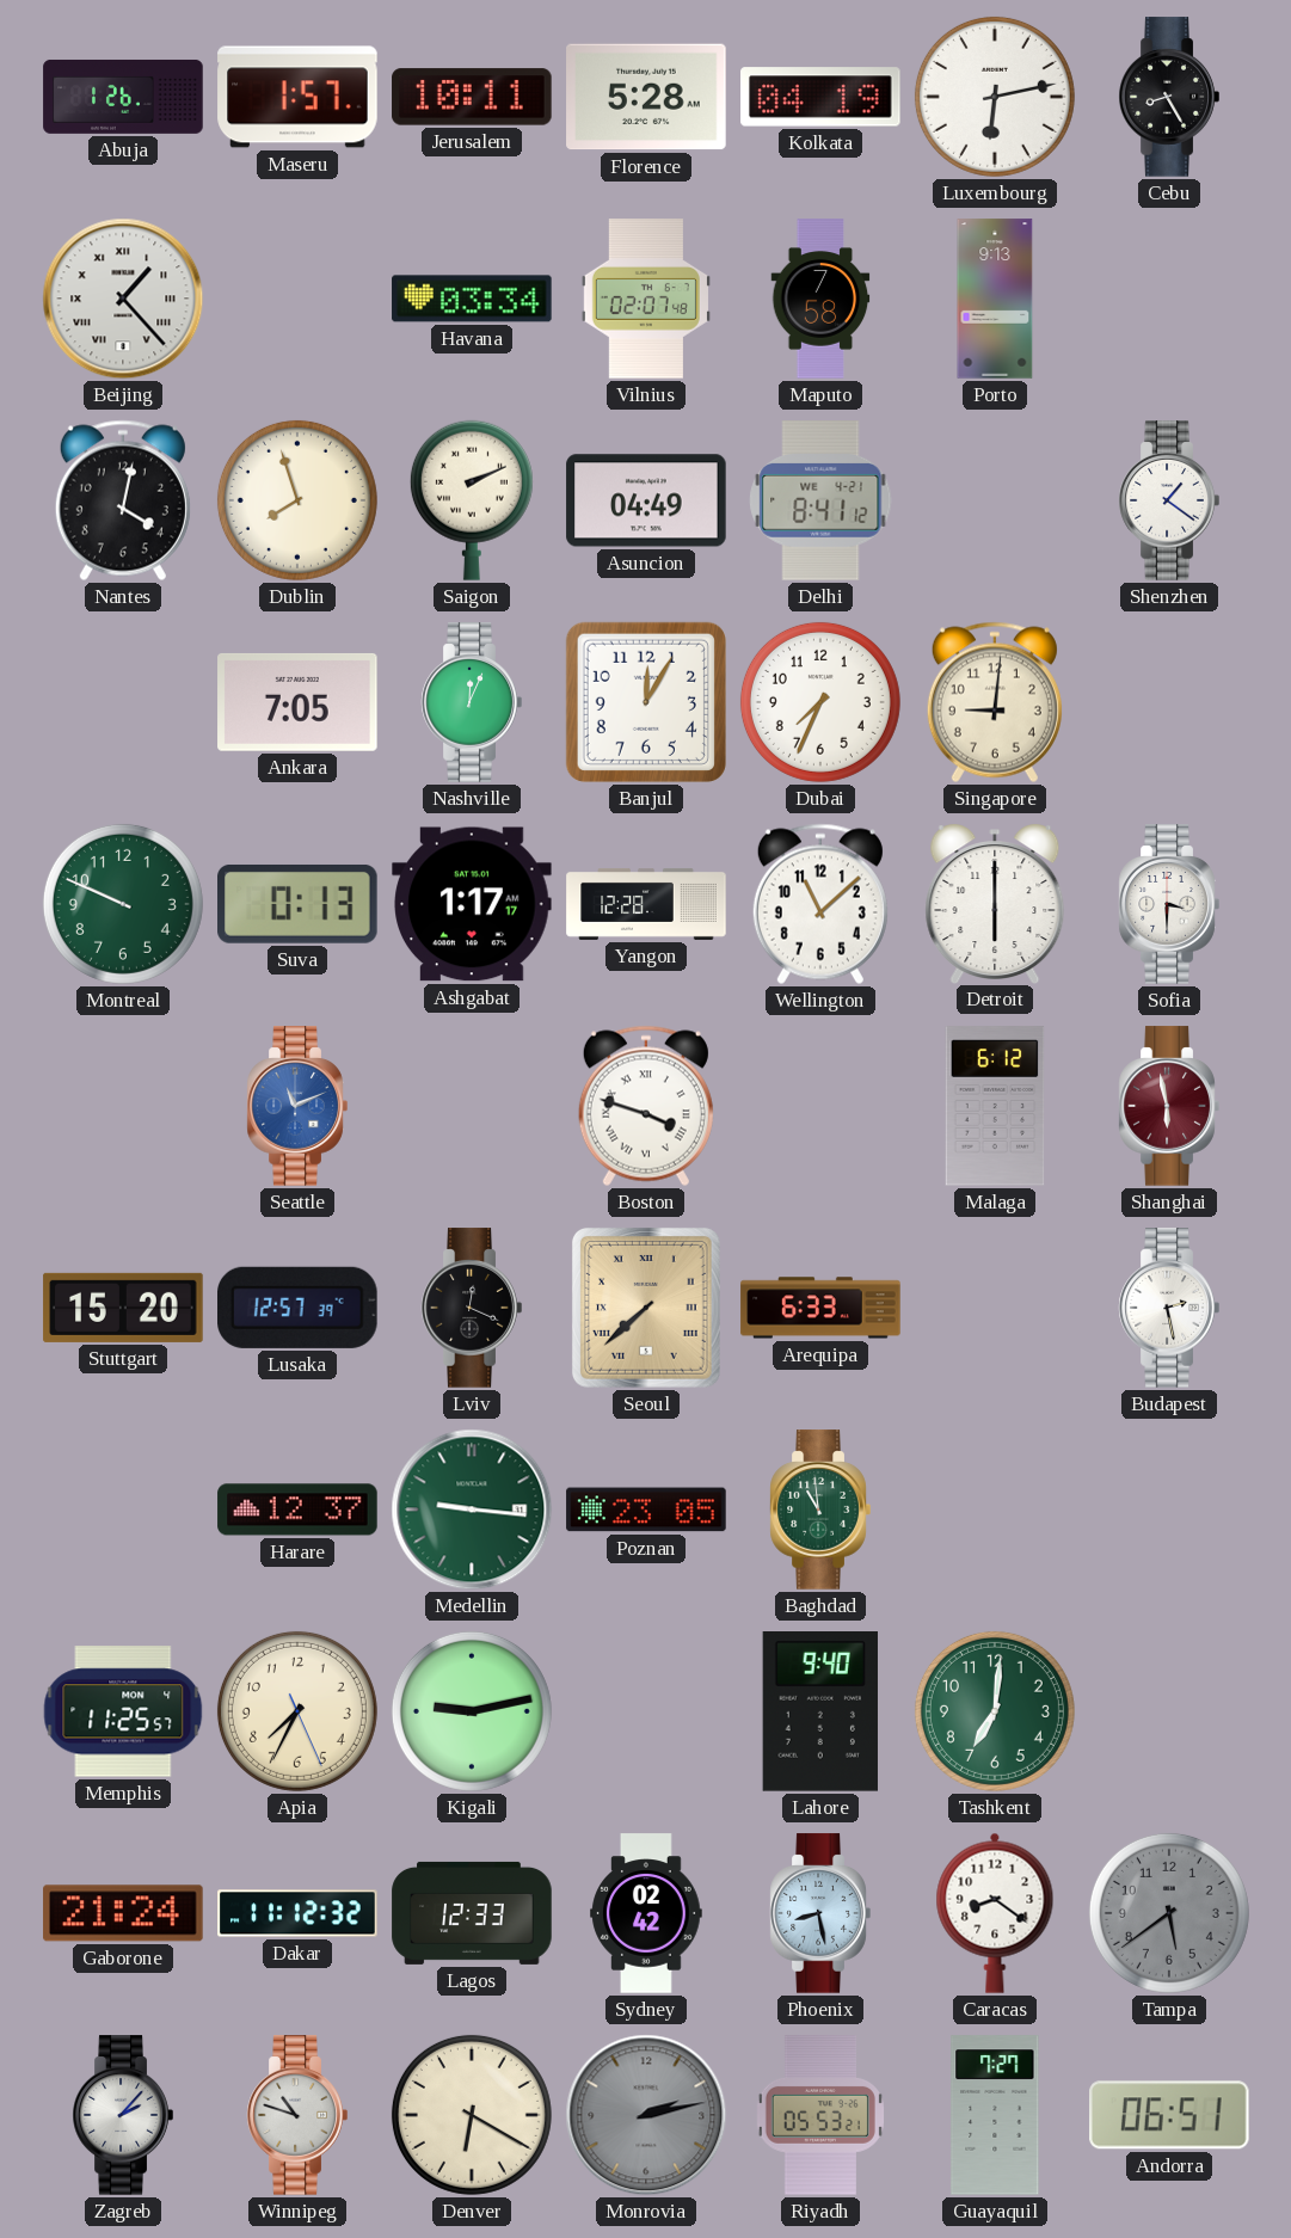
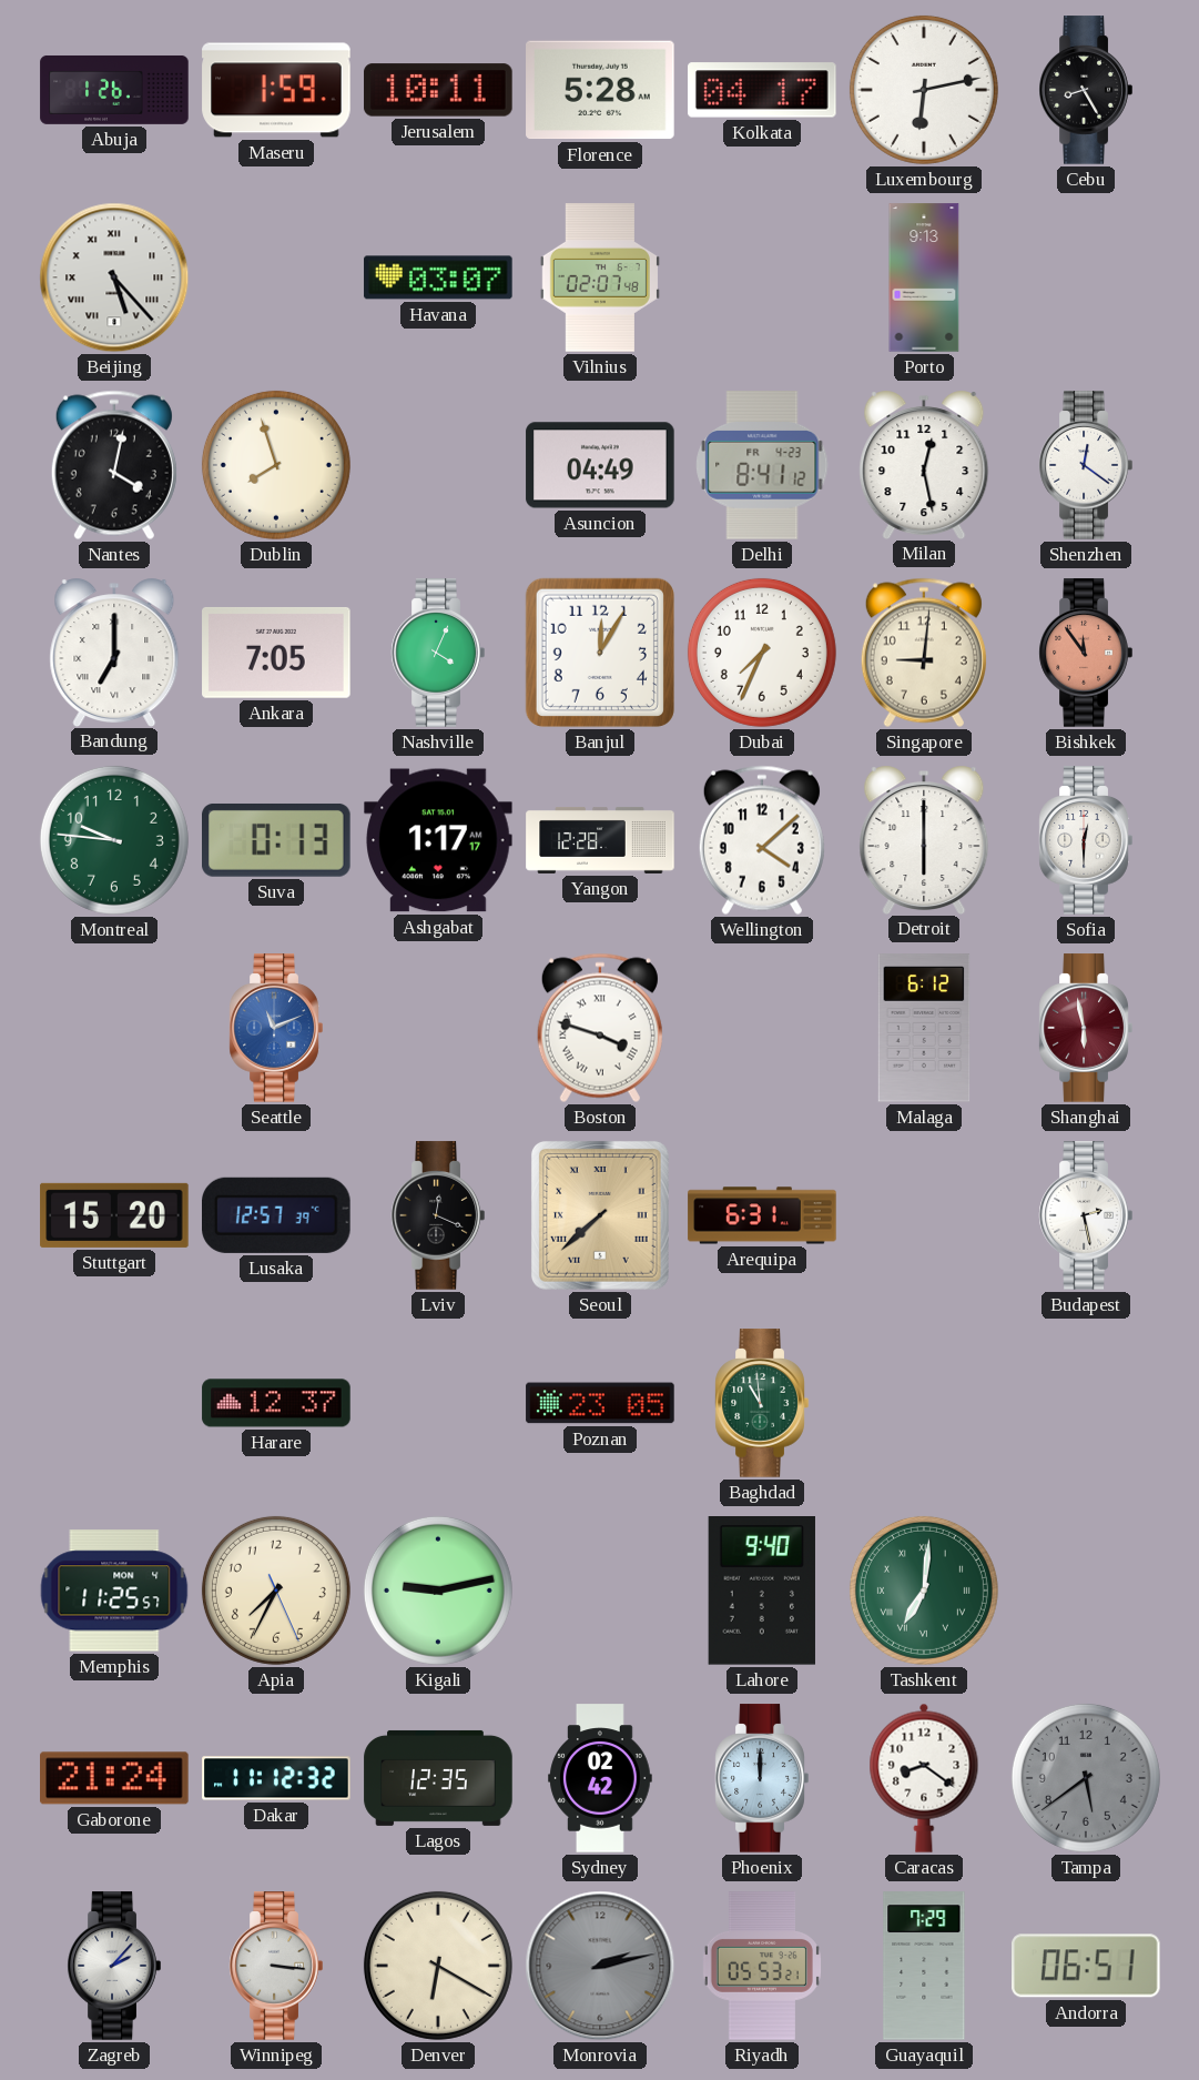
Maseru: 1:57 -> 1:59
Kolkata: 04:19 -> 04:17
Beijing: 1:23 -> 5:23
Havana: 03:34 -> 03:07
Maputo: 7:58 -> none
Saigon: 2:11 -> none
Delhi date: WE 4-21 -> FR 4-23
Milan: none -> 12:28
Shenzhen: 1:21 -> 12:21
Bandung: none -> 7:00
Nashville: 12:04 -> 4:04
Bishkek: none -> 11:54
Montreal: 9:49 -> 9:46
Wellington: 11:08 -> 4:08
Sofia: 3:30 -> 12:30
Arequipa: 6:33 -> 6:31
Medellin: 9:16 -> none
Tashkent numerals: Arabic -> Roman
Lagos: 12:33 -> 12:35
Phoenix: 8:28 -> 12:00
Winnipeg: 10:48 -> 3:16
Guayaquil: 7:27 -> 7:29
